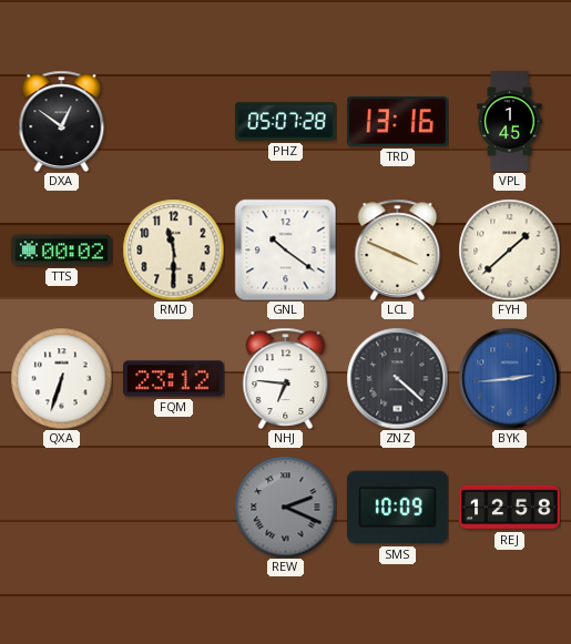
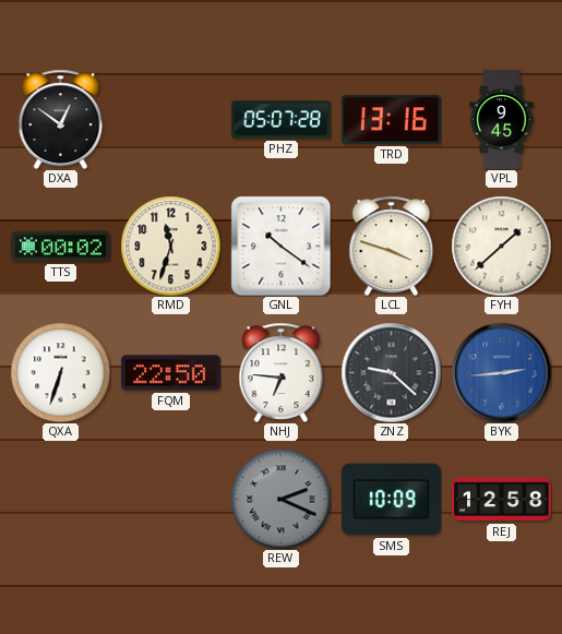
VPL: 1:45 -> 9:45
RMD: 11:30 -> 11:33
LCL: 3:49 -> 3:48
FQM: 23:12 -> 22:50
ZNZ: 4:22 -> 9:22
